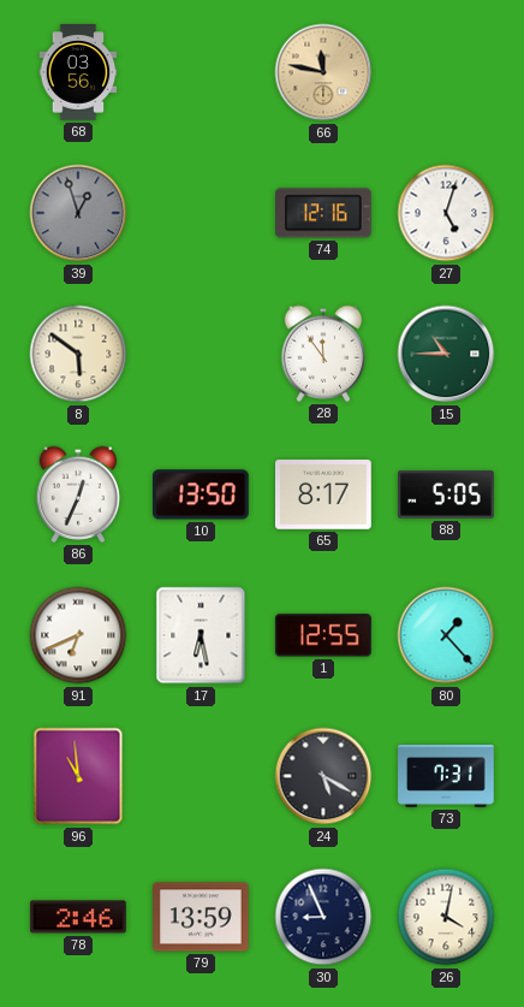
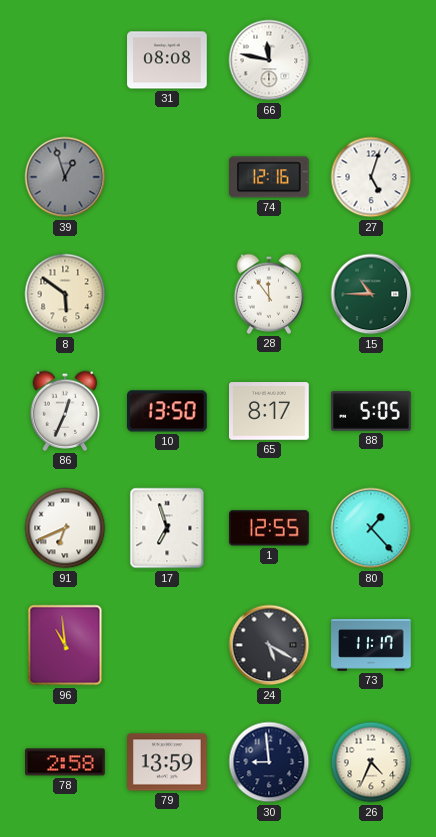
68: 03:56 -> none
31: none -> 08:08
66 dial: champagne -> white
17: 6:28 -> 6:57
73: 7:31 -> 11:17
78: 2:46 -> 2:58
30: 8:56 -> 8:59
26: 4:02 -> 4:34
